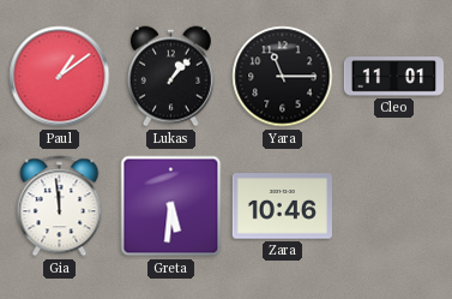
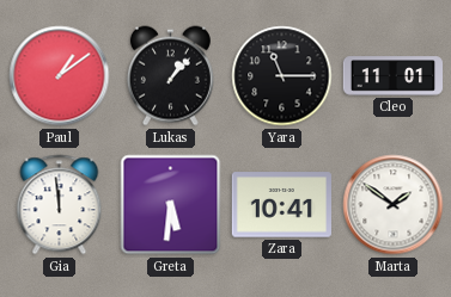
Zara: 10:46 -> 10:41
Marta: none -> 1:51
